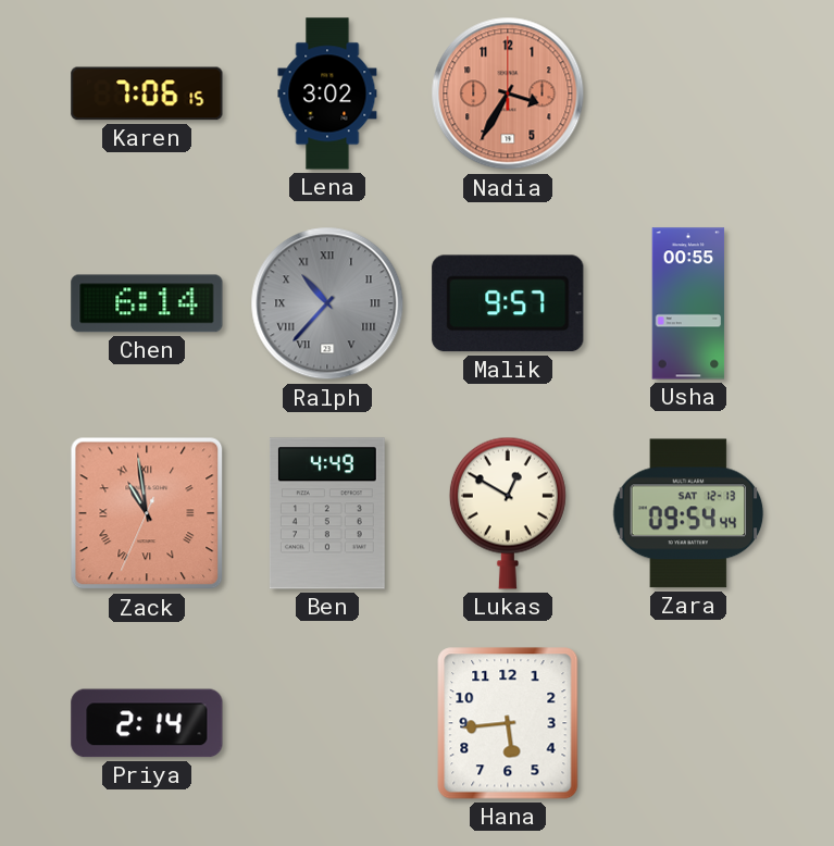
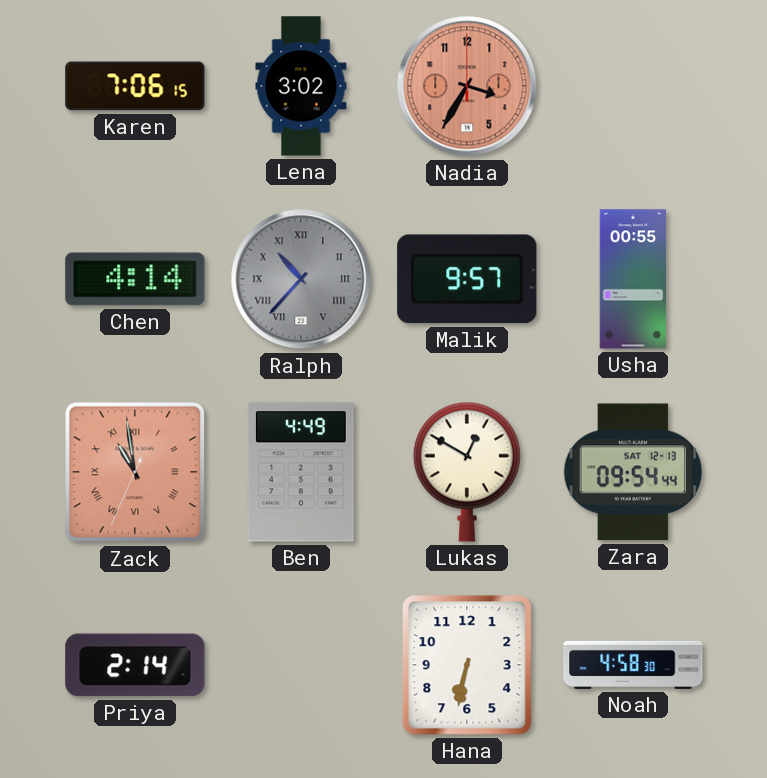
Chen: 6:14 -> 4:14
Hana: 5:44 -> 6:32
Noah: none -> 4:58
